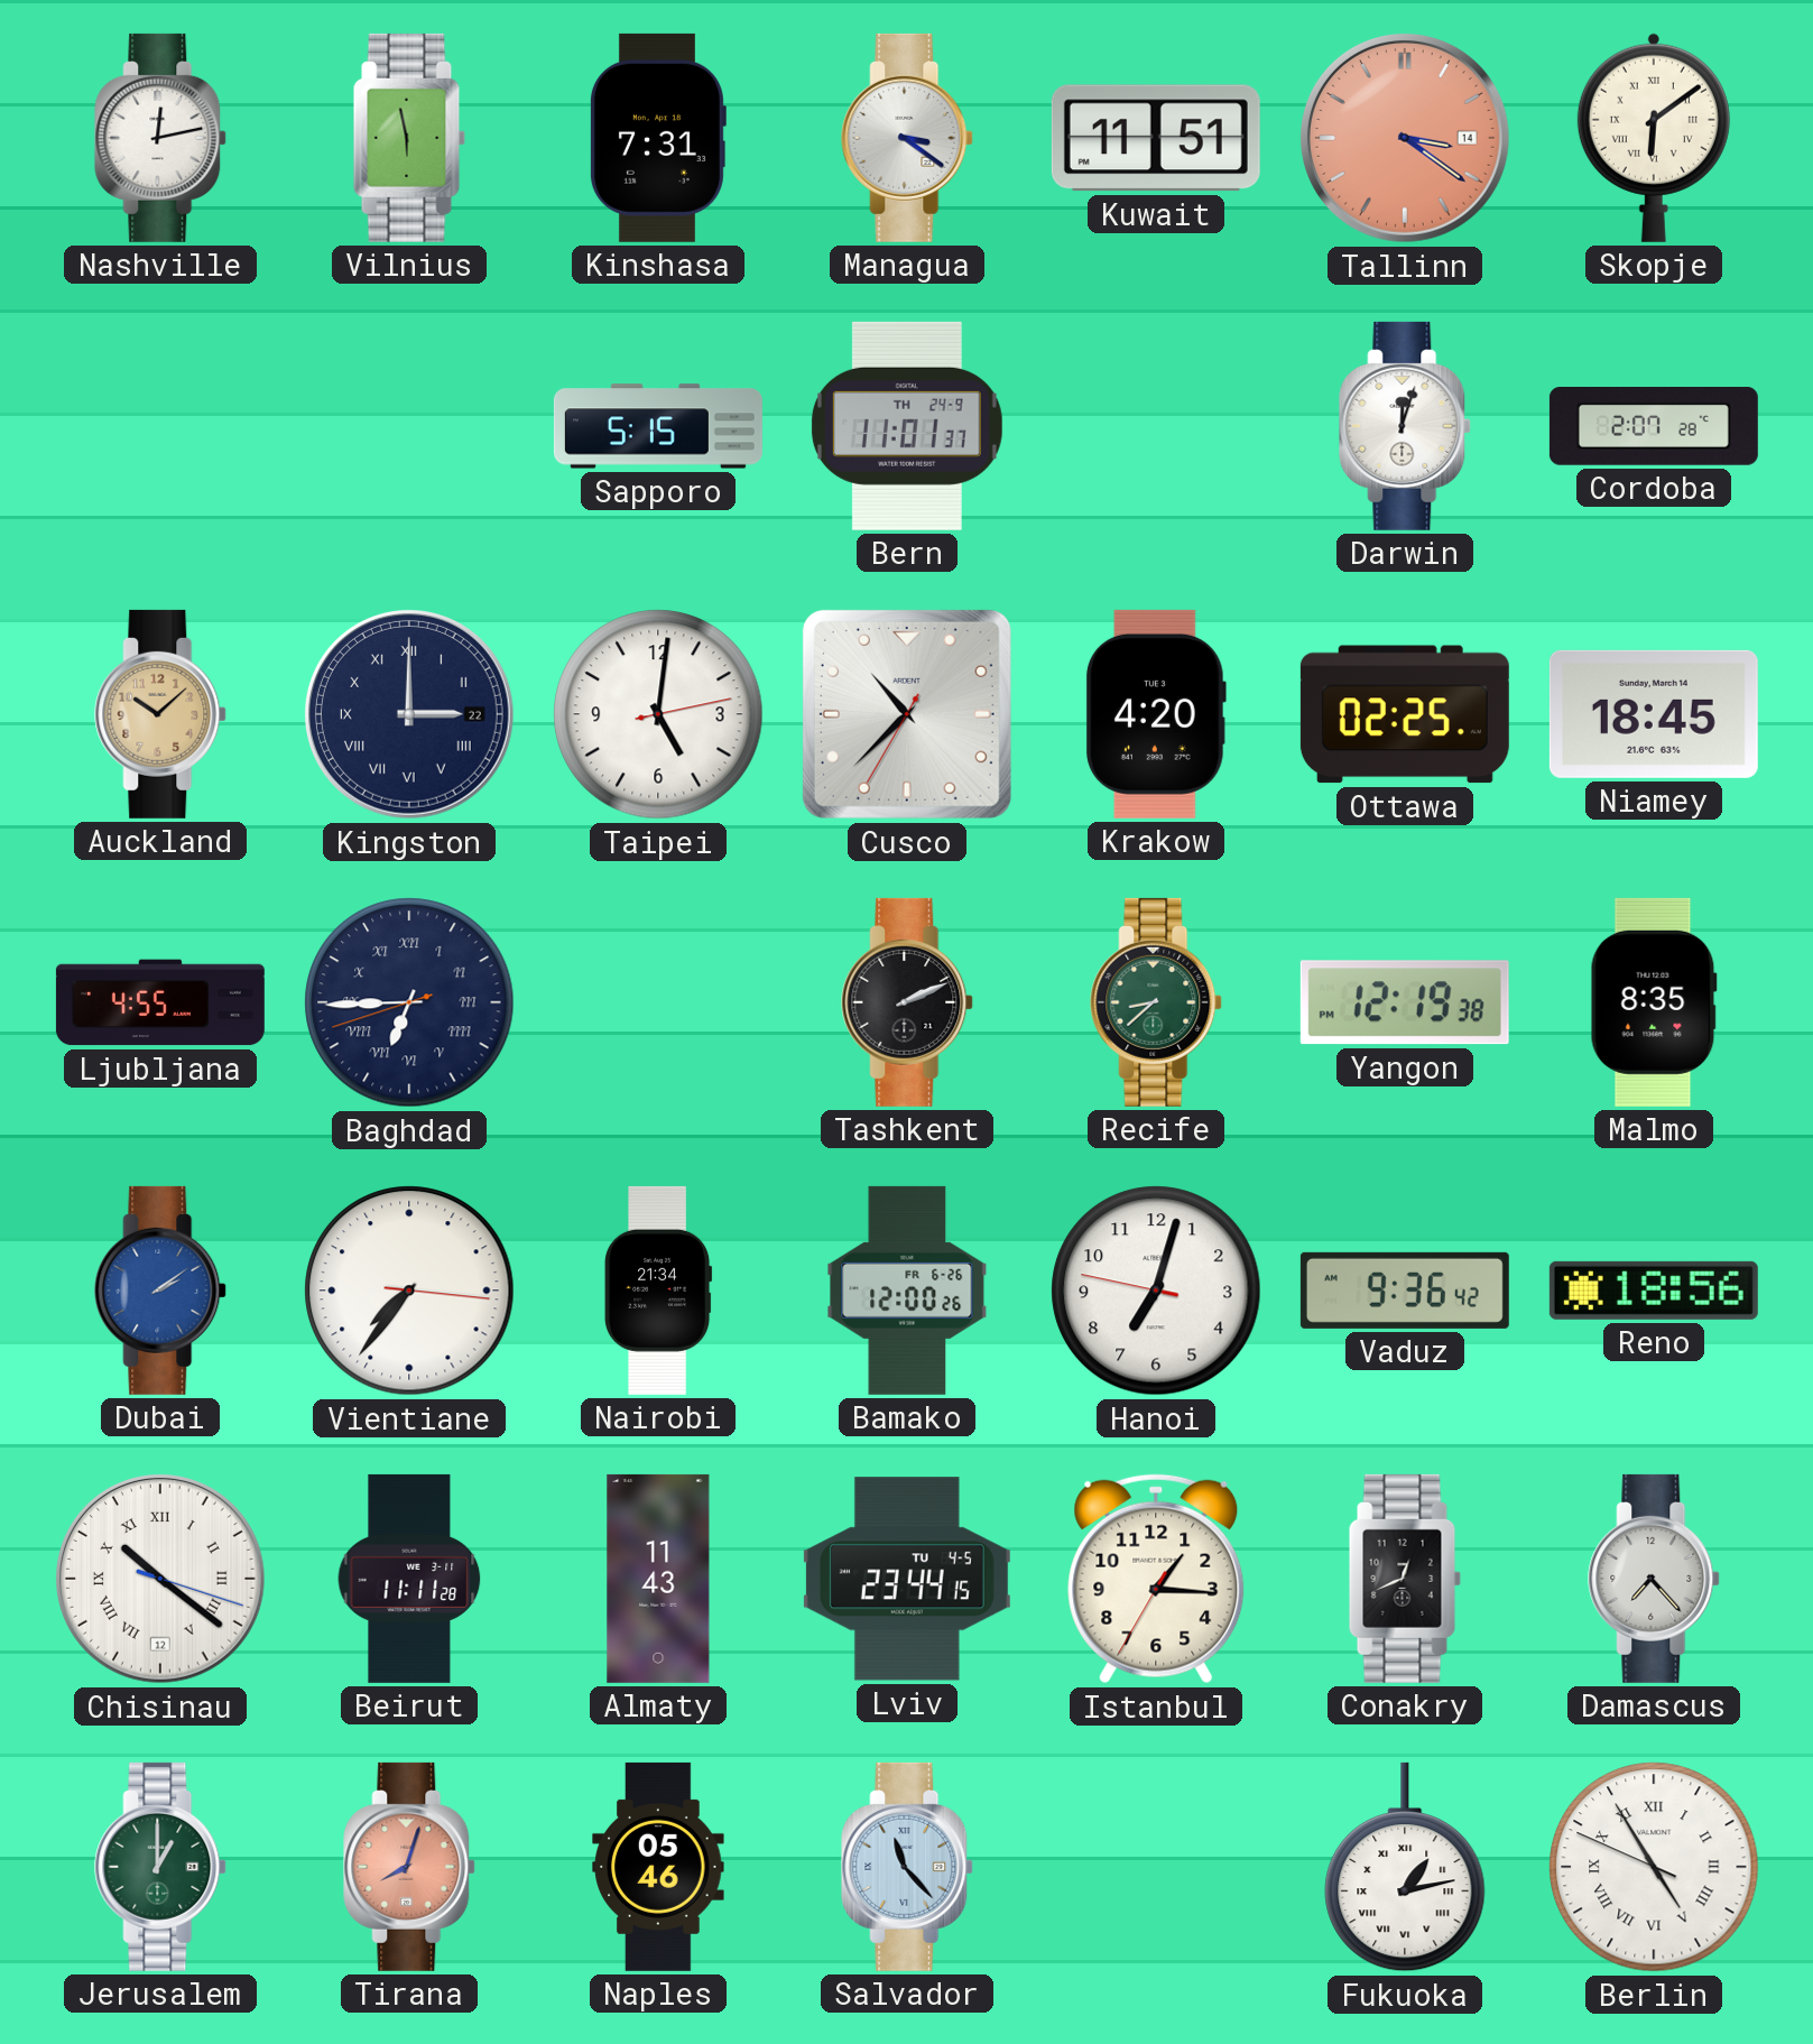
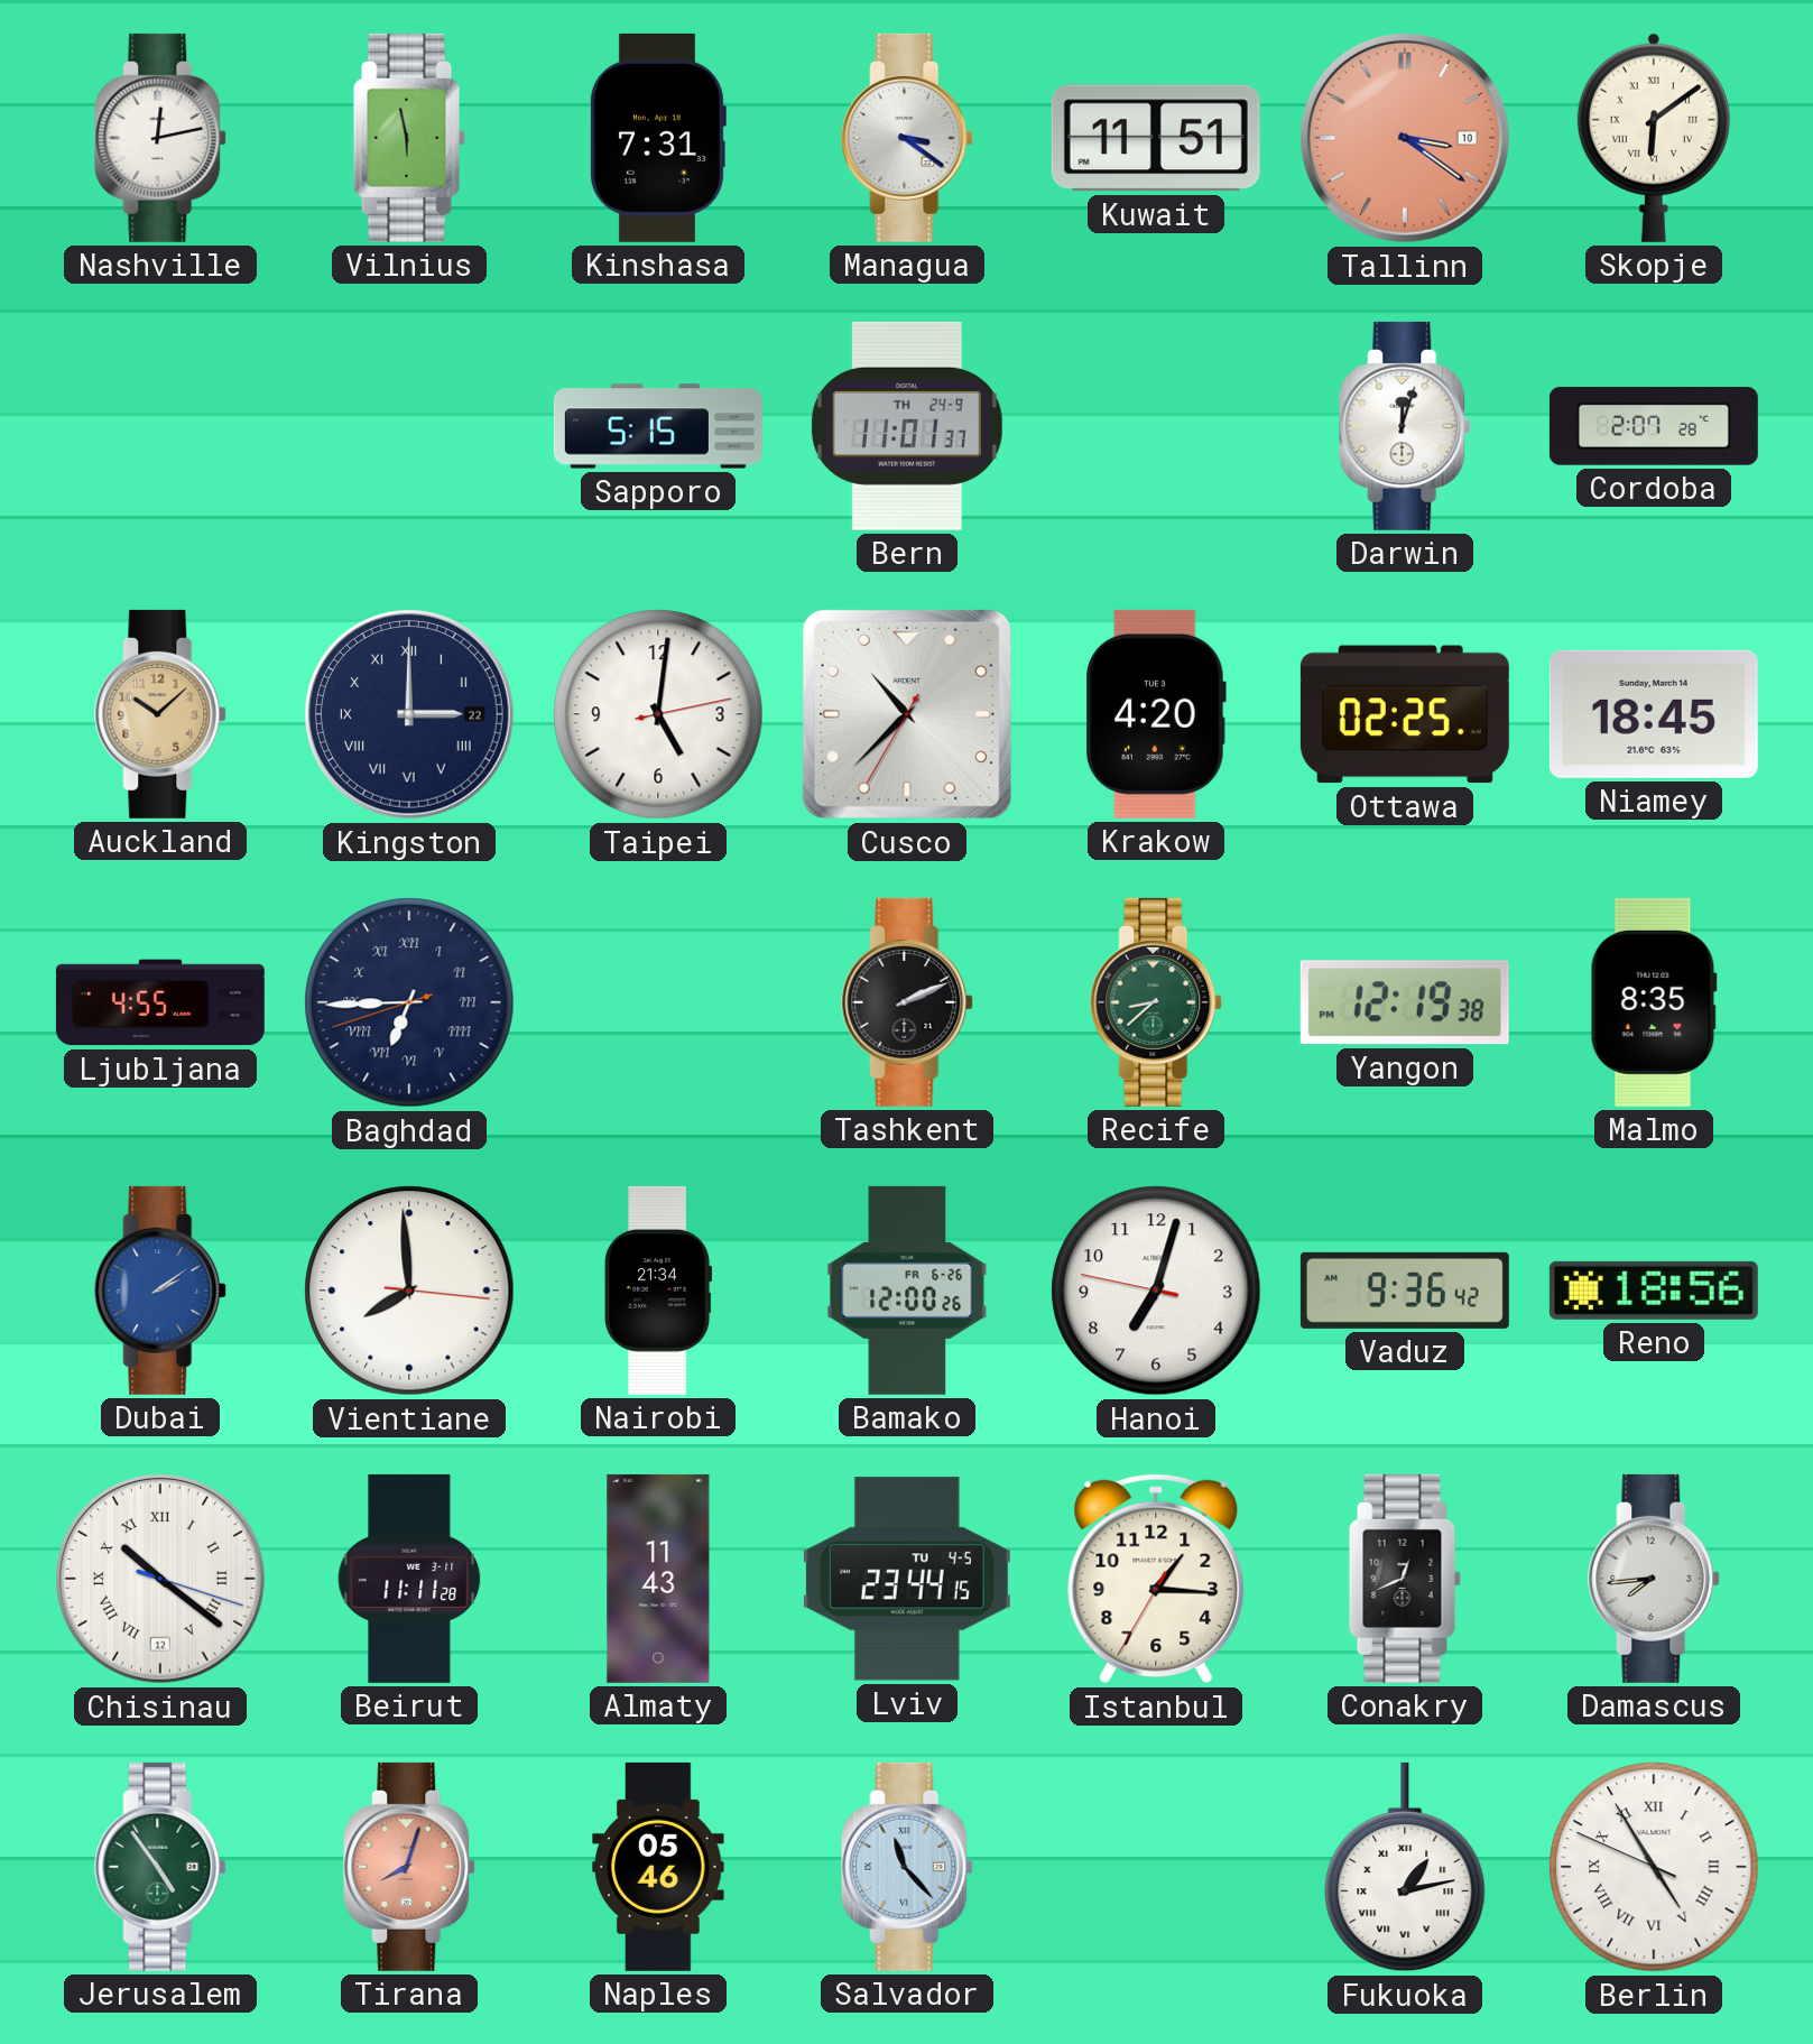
Tallinn date: 14 -> 10
Vientiane: 7:36 -> 7:59
Damascus: 7:23 -> 7:44
Jerusalem: 1:00 -> 4:54
